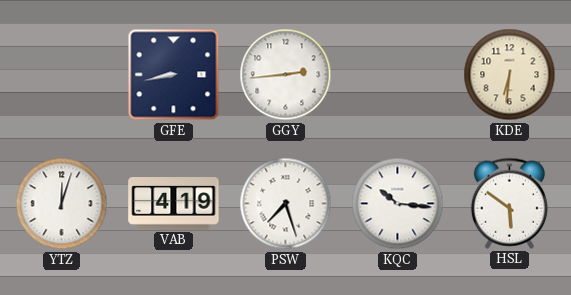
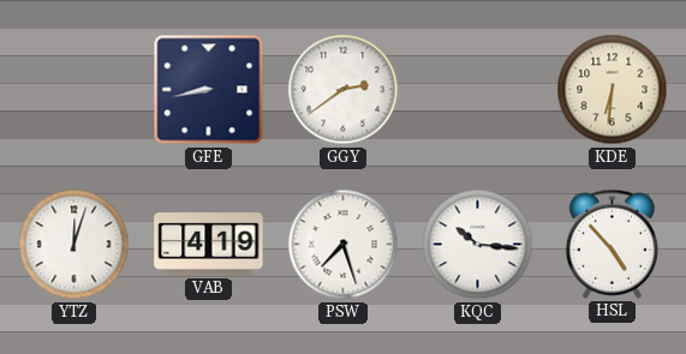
GGY: 2:44 -> 2:39
HSL: 5:51 -> 4:53
